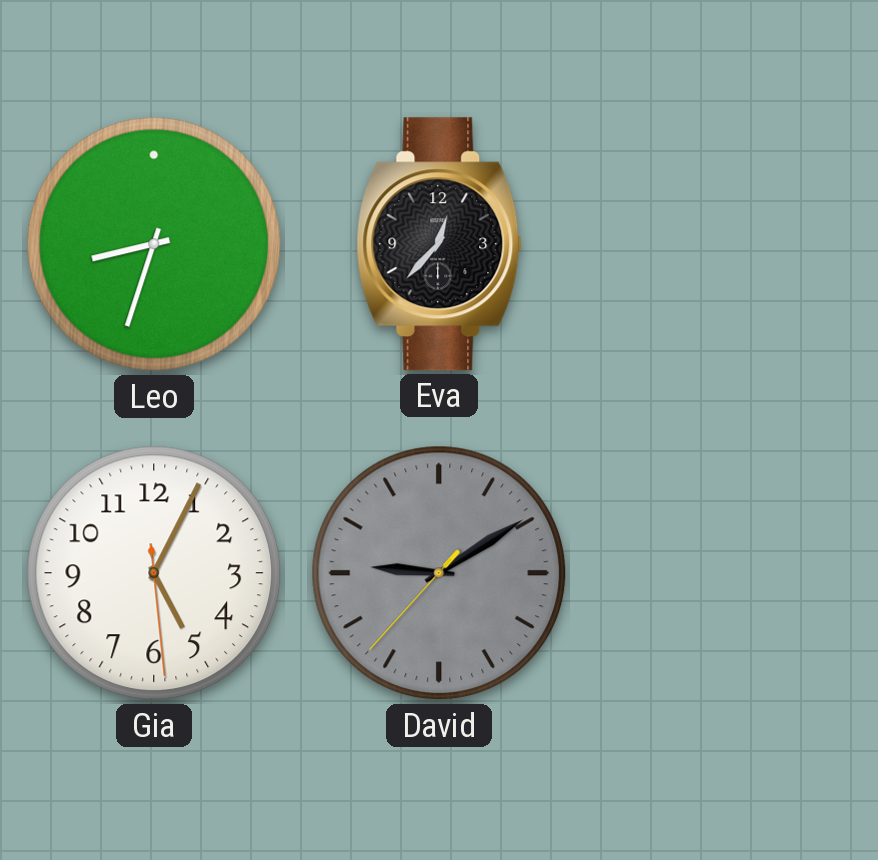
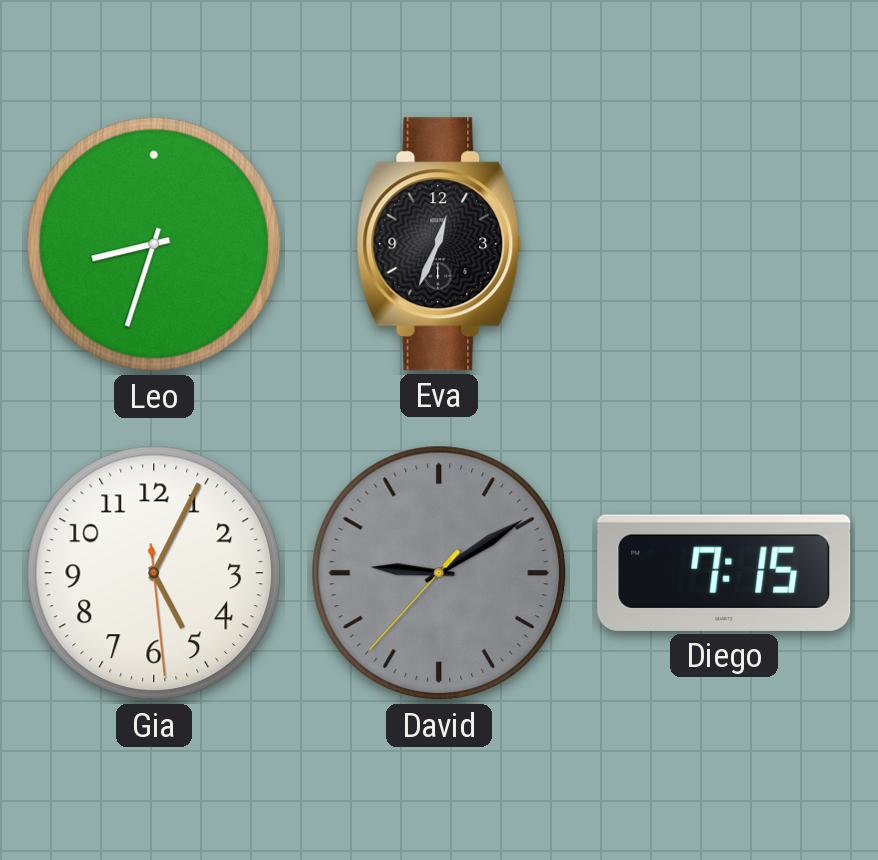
Eva: 12:37 -> 12:34
Diego: none -> 7:15
